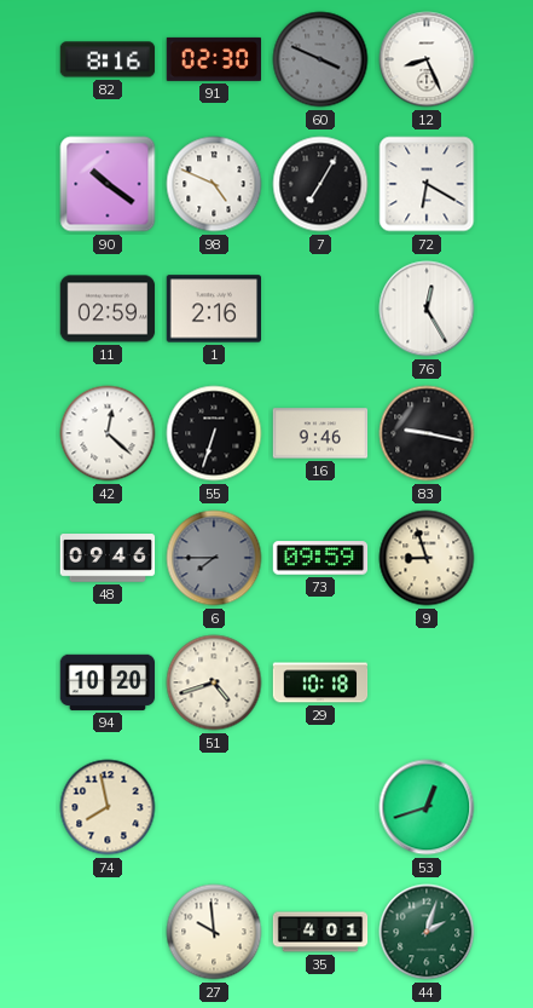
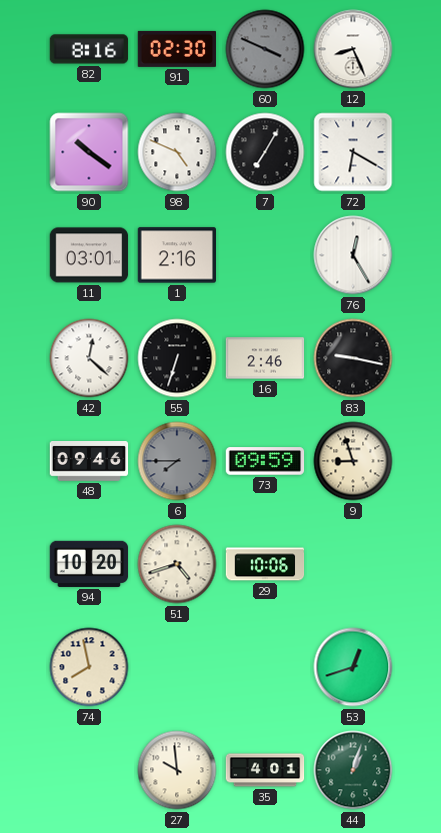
11: 02:59 -> 03:01
16: 9:46 -> 2:46
29: 10:18 -> 10:06
44: 2:03 -> 1:03
